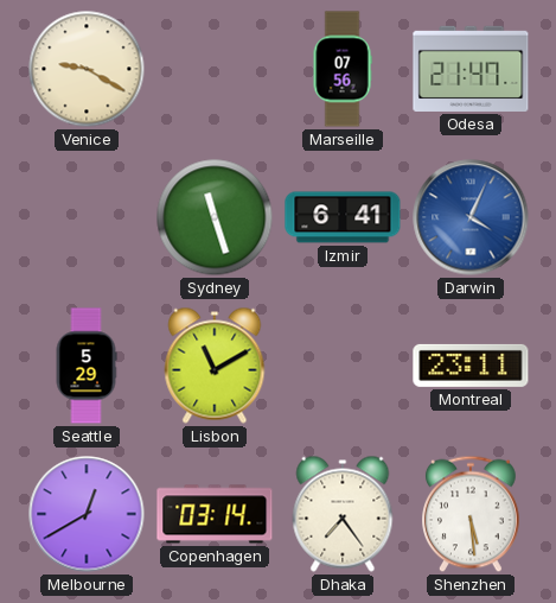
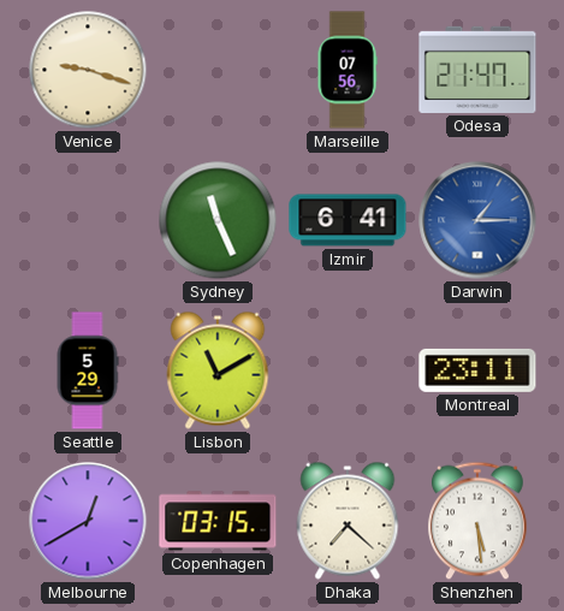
Venice: 9:20 -> 9:18
Sydney: 11:27 -> 11:26
Darwin: 4:04 -> 1:15
Copenhagen: 03:14 -> 03:15
Dhaka: 7:24 -> 7:22
